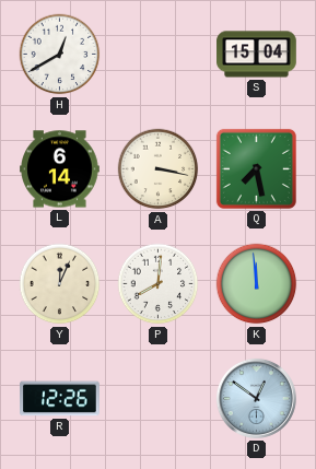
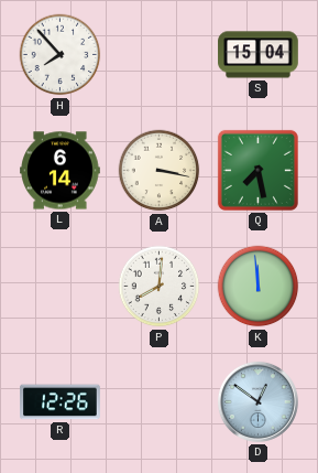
H: 12:40 -> 7:53
Y: 12:04 -> none
